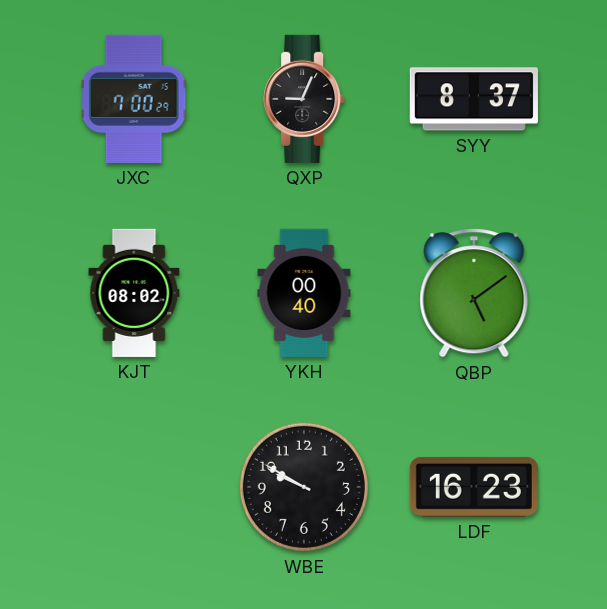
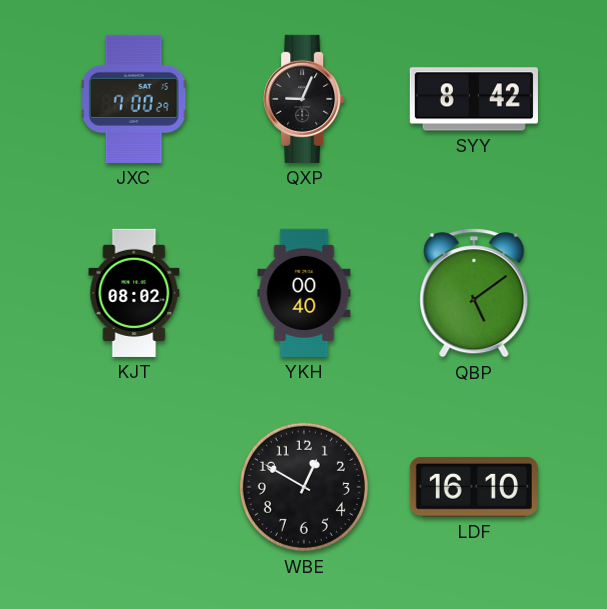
SYY: 8:37 -> 8:42
WBE: 9:50 -> 12:50
LDF: 16:23 -> 16:10
